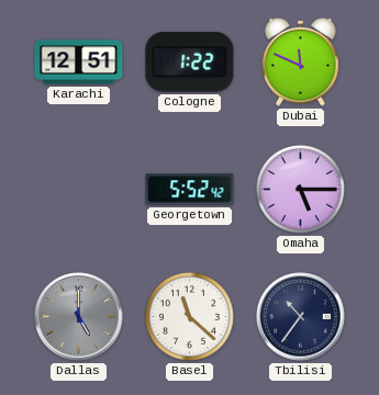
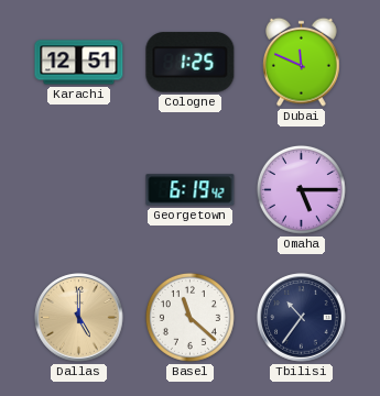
Cologne: 1:22 -> 1:25
Georgetown: 5:52 -> 6:19
Dallas dial: grey -> champagne
